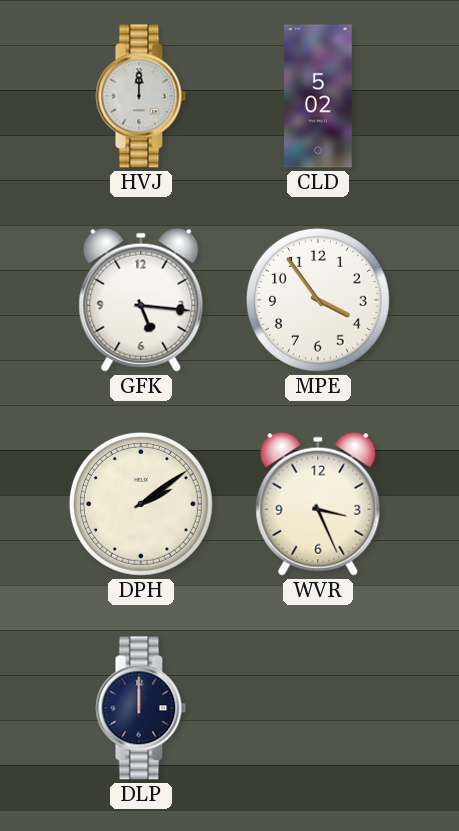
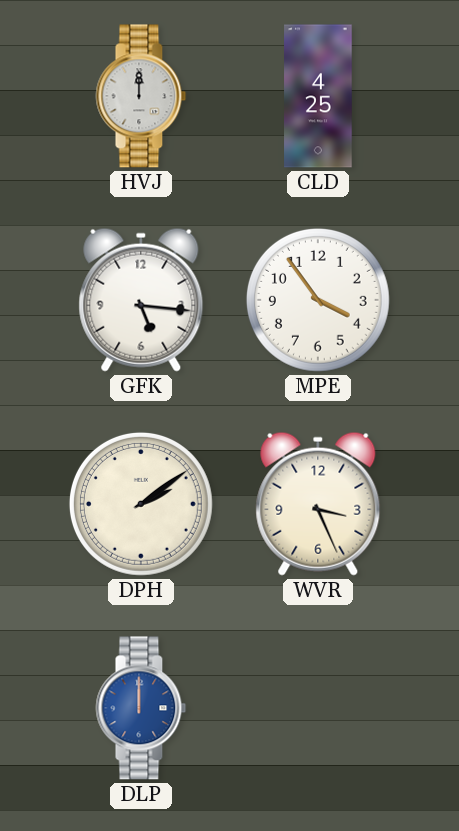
CLD: 5:02 -> 4:25
DLP dial: navy -> blue
